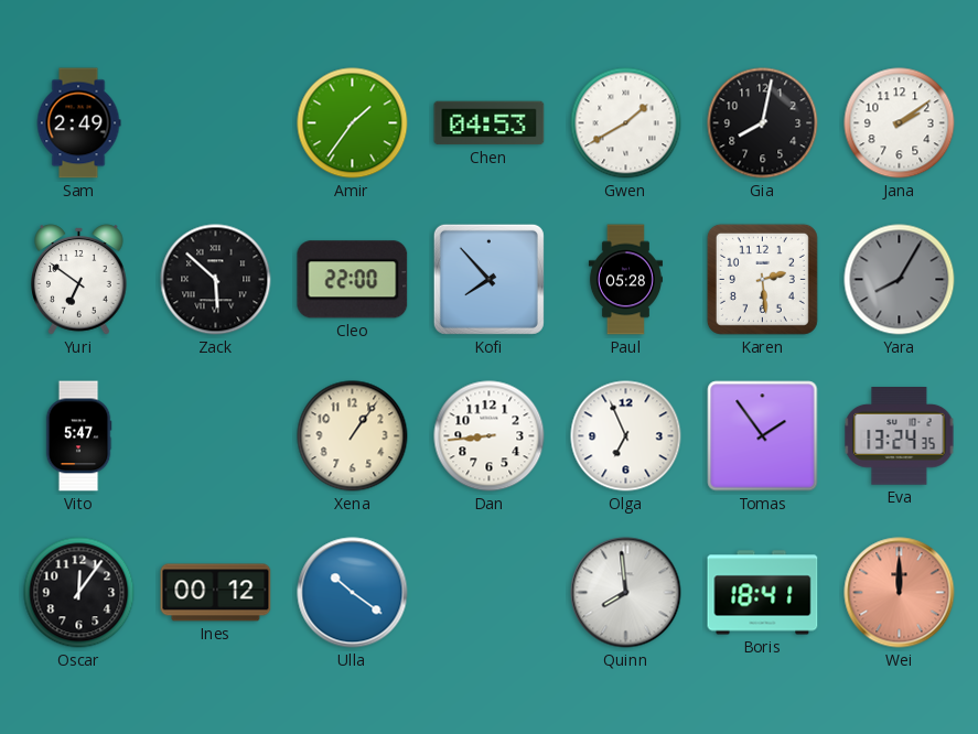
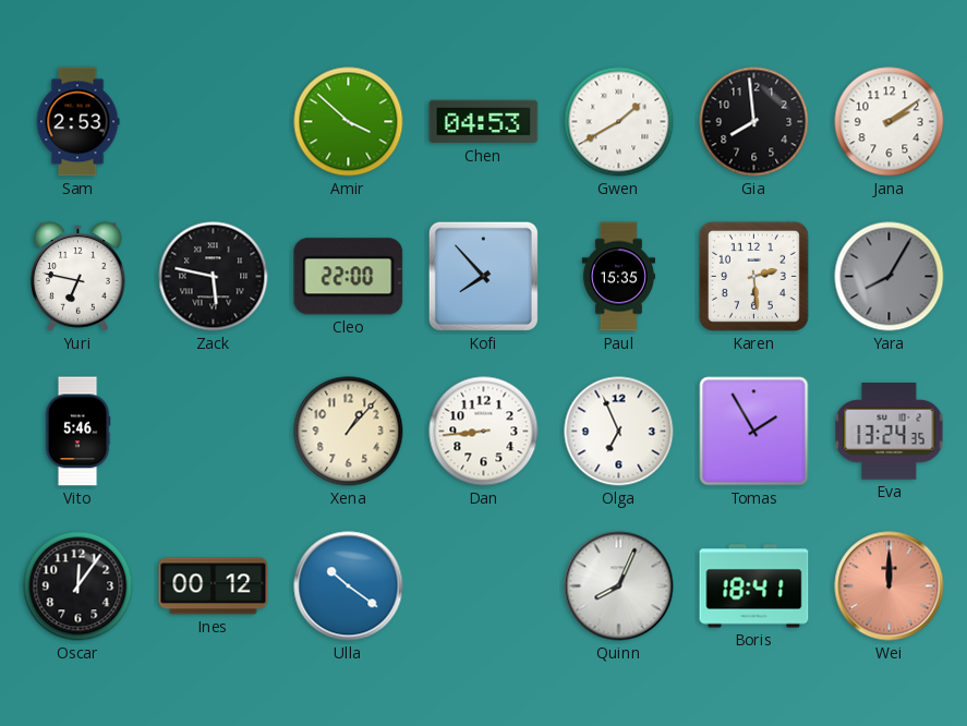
Sam: 2:49 -> 2:53
Amir: 1:36 -> 3:52
Gia: 8:02 -> 7:59
Yuri: 6:51 -> 6:47
Zack: 5:52 -> 5:47
Paul: 05:28 -> 15:35
Vito: 5:47 -> 5:46
Xena: 1:06 -> 1:07
Tomas: 1:54 -> 1:55
Quinn: 7:59 -> 8:04
